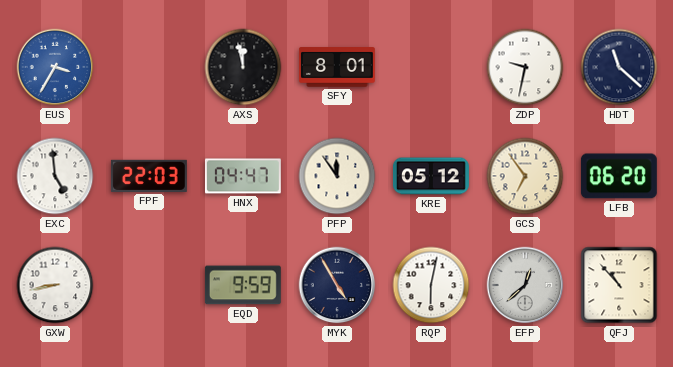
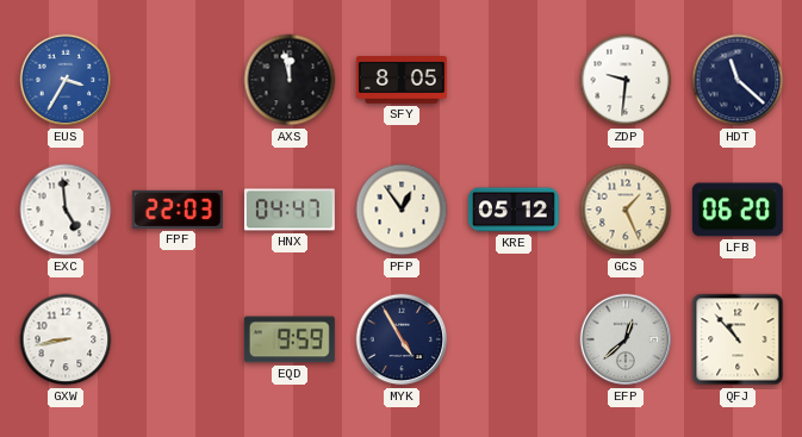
SFY: 8:01 -> 8:05
ZDP: 9:32 -> 9:31
PFP: 11:54 -> 12:54
GCS: 6:54 -> 1:26
RQP: 6:02 -> none
